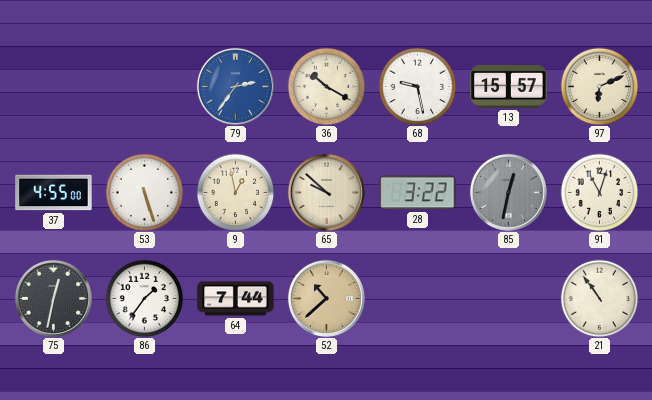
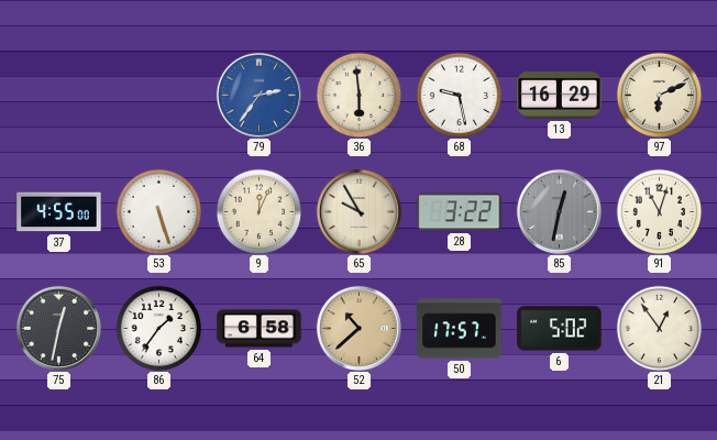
36: 10:20 -> 5:59
13: 15:57 -> 16:29
9: 12:58 -> 12:04
65: 9:52 -> 9:55
64: 7:44 -> 6:58
50: none -> 17:57
6: none -> 5:02
21: 10:54 -> 12:54
